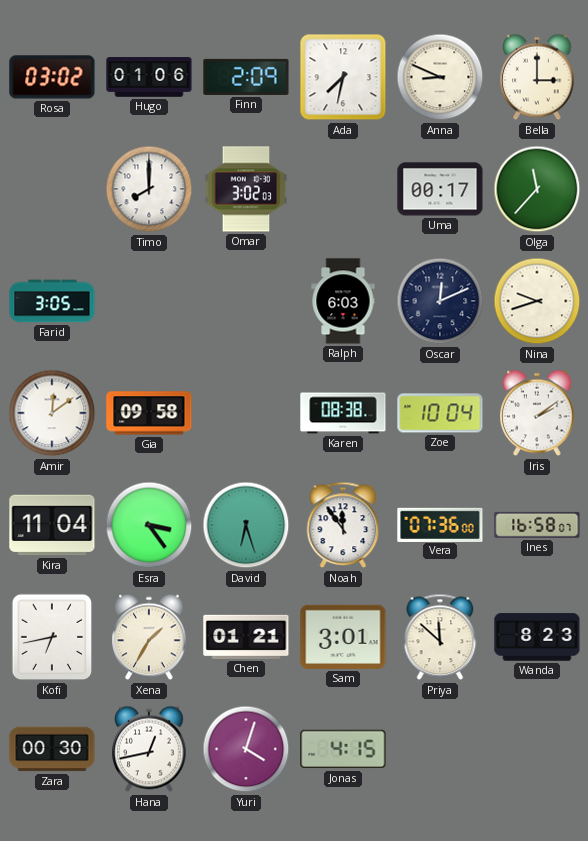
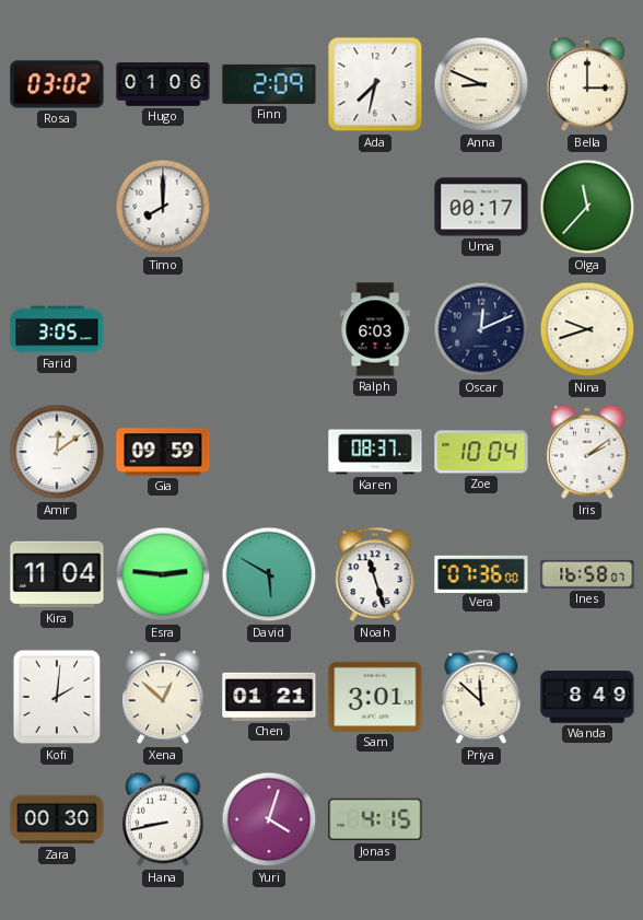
Omar: 3:02 -> none
Gia: 09:58 -> 09:59
Karen: 08:38 -> 08:37
Esra: 3:24 -> 2:46
David: 6:27 -> 5:50
Noah: 11:54 -> 11:27
Kofi: 6:43 -> 2:01
Xena: 1:35 -> 12:52
Wanda: 8:23 -> 8:49
Hana: 12:43 -> 8:43
